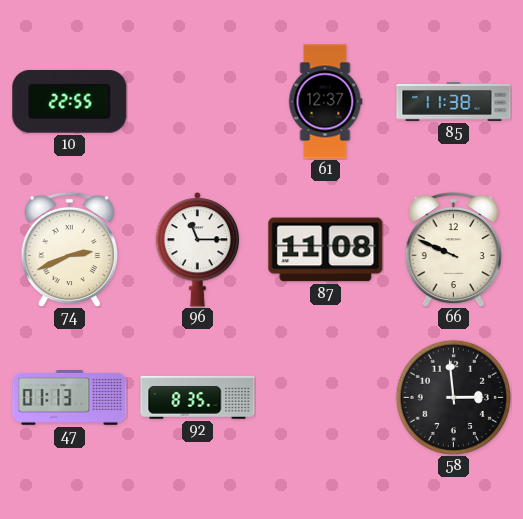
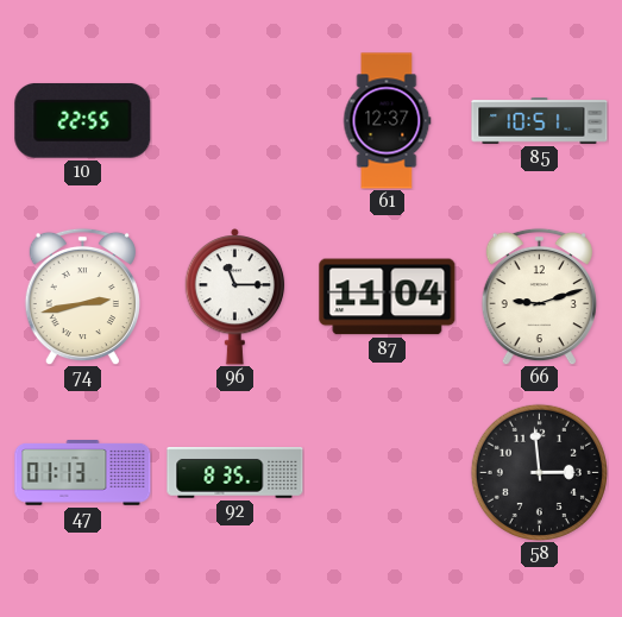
85: 11:38 -> 10:51
74: 2:41 -> 2:43
87: 11:08 -> 11:04
66: 9:49 -> 9:12
